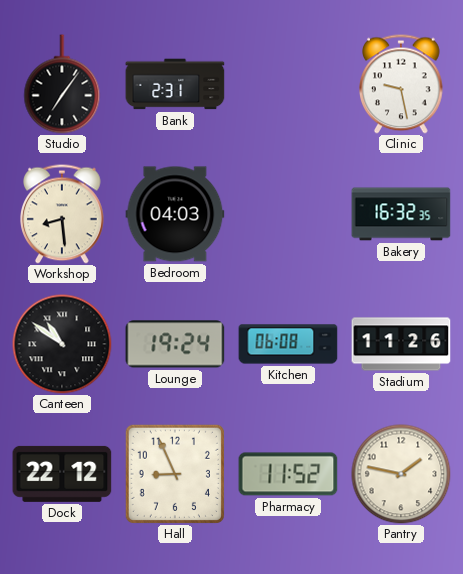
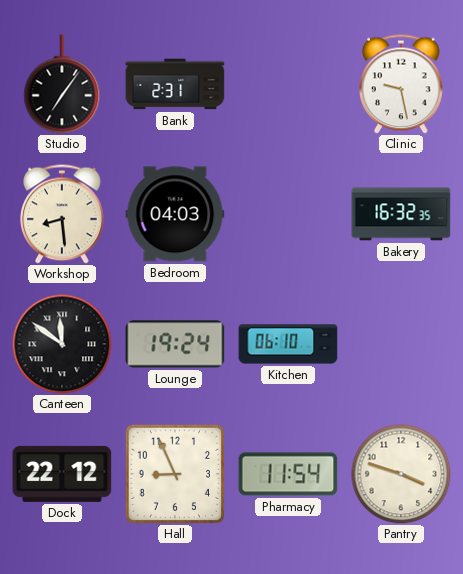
Canteen: 10:51 -> 11:51
Kitchen: 06:08 -> 06:10
Stadium: 11:26 -> none
Pharmacy: 11:52 -> 11:54
Pantry: 1:47 -> 3:48
